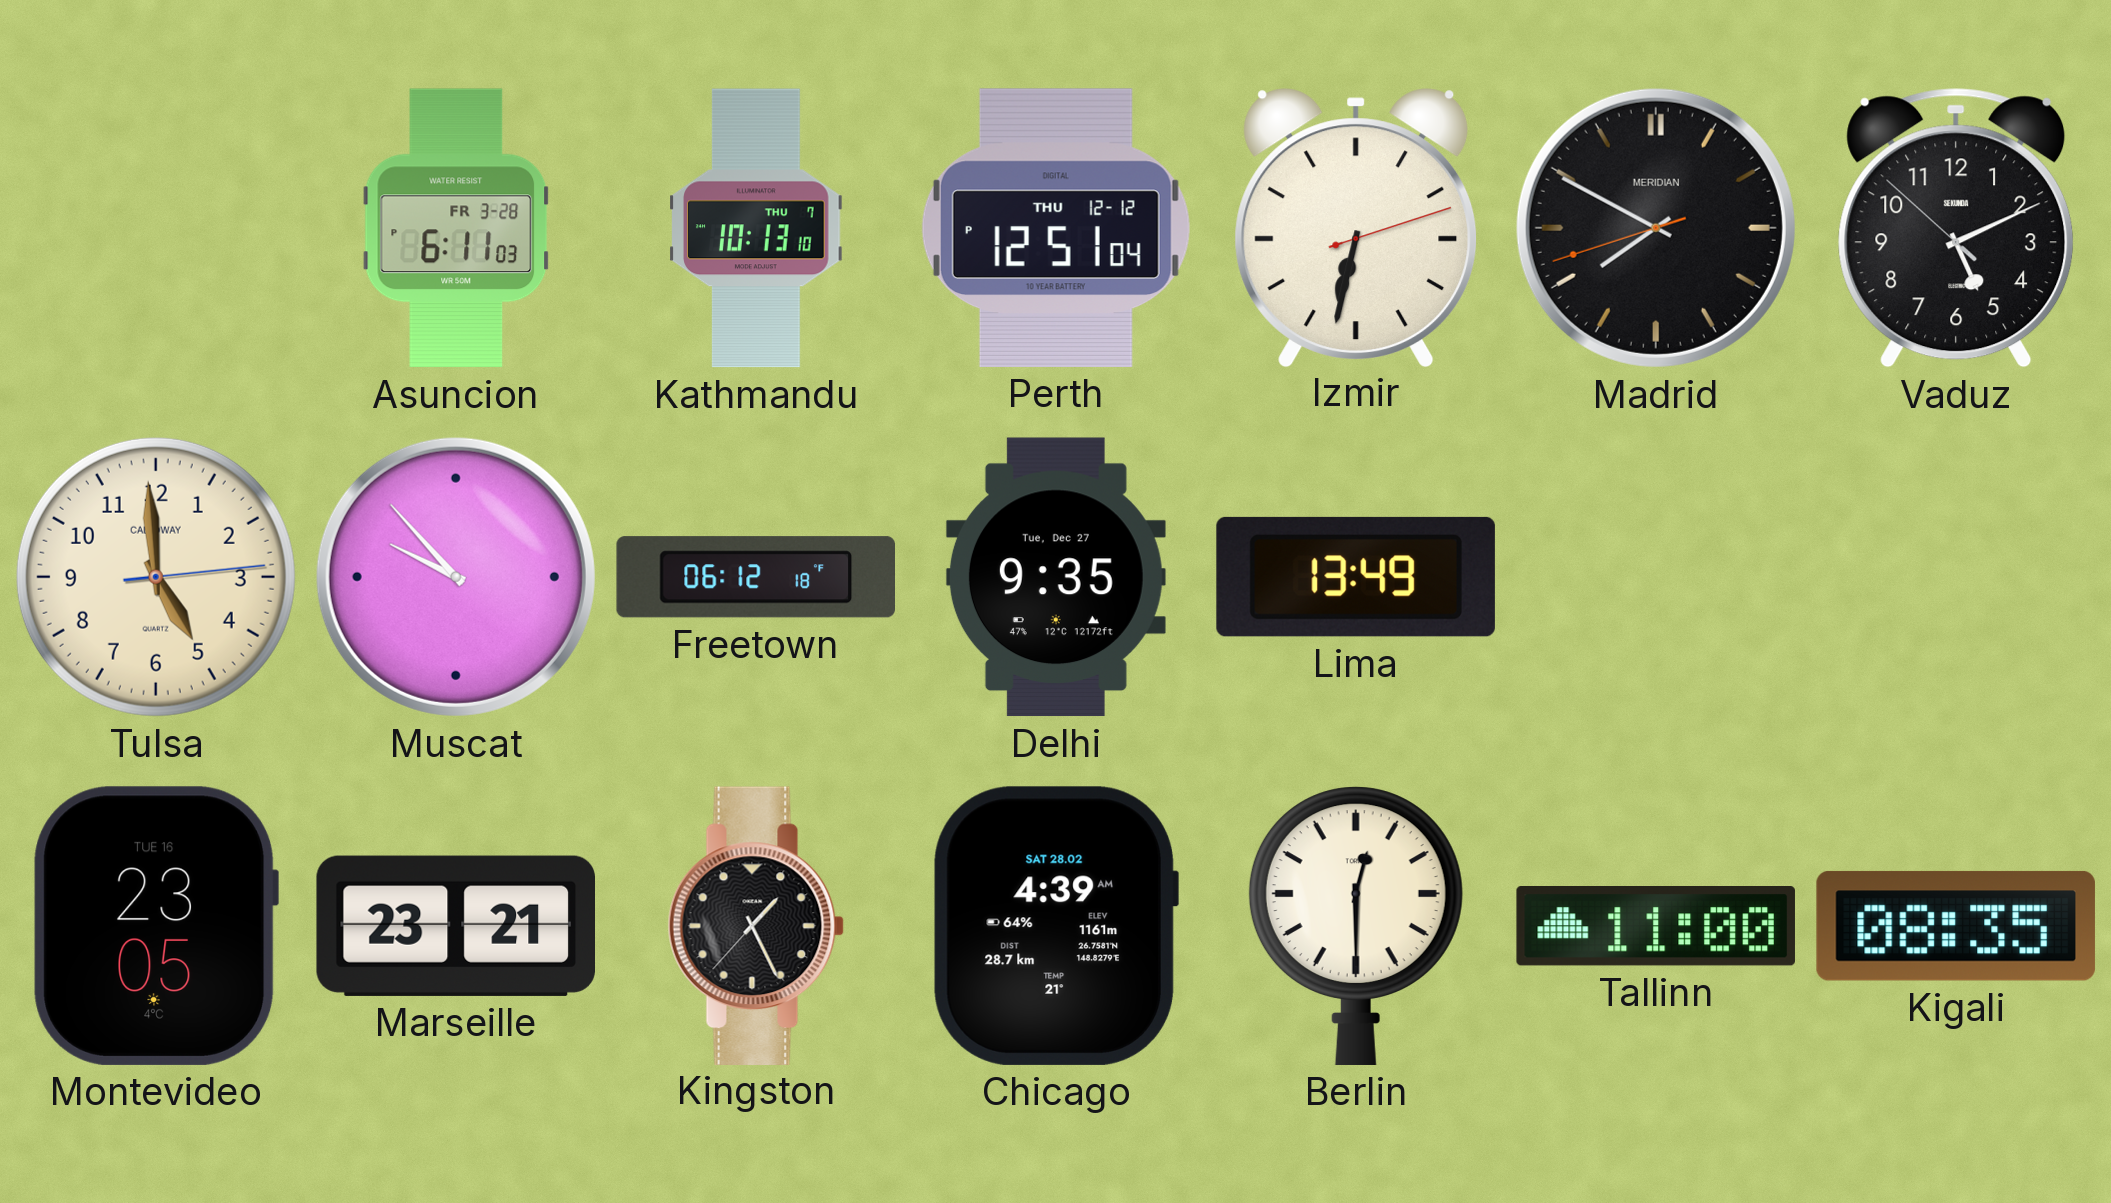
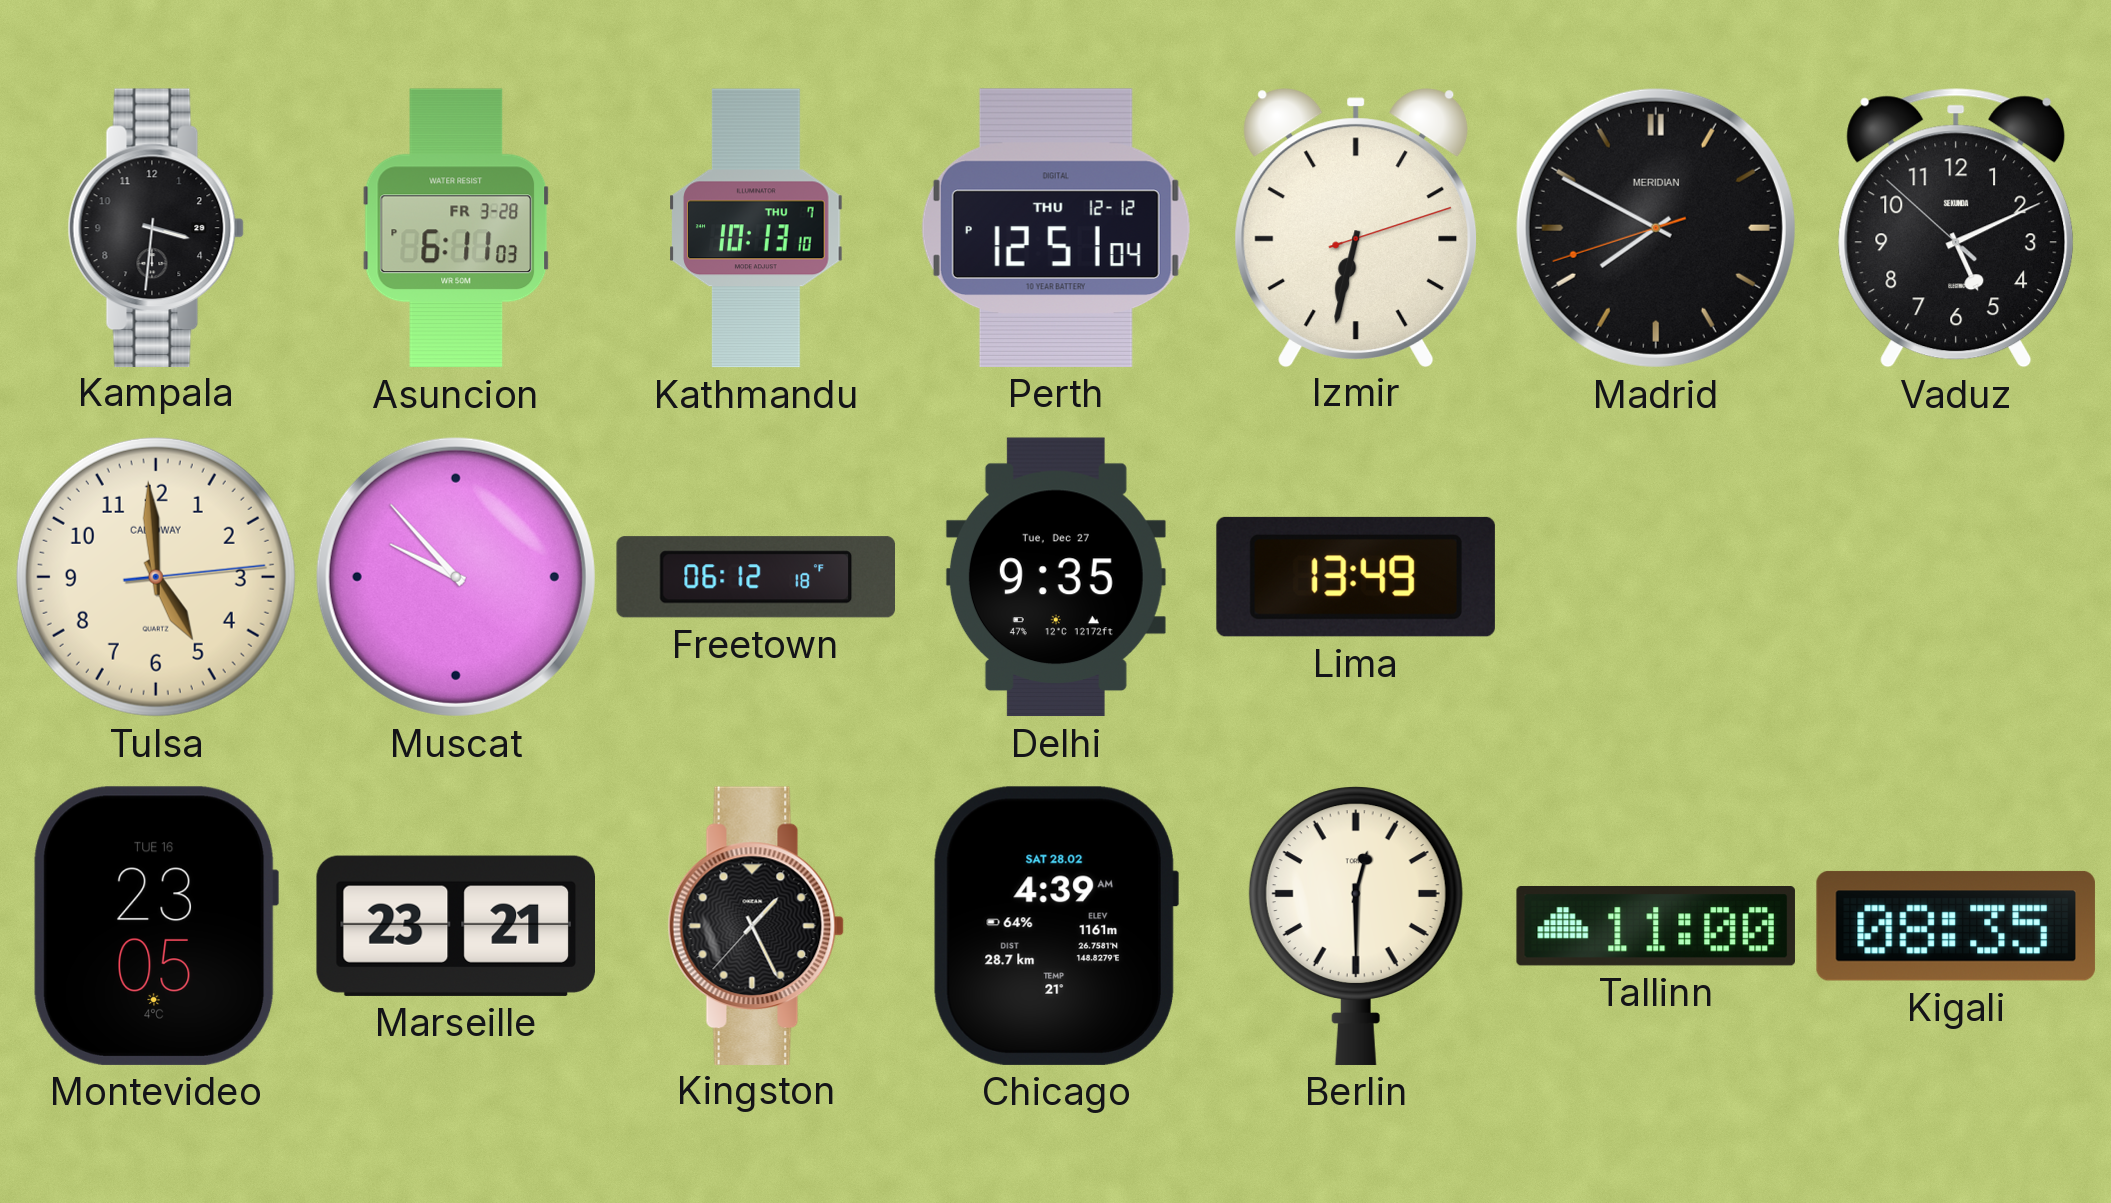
Kampala: none -> 3:31
